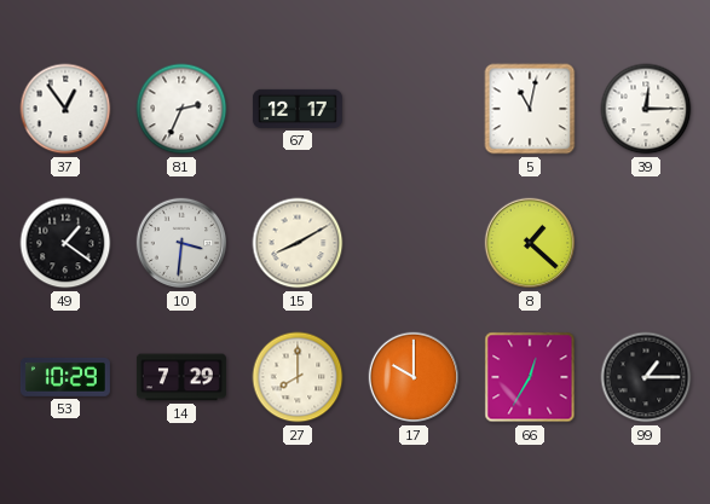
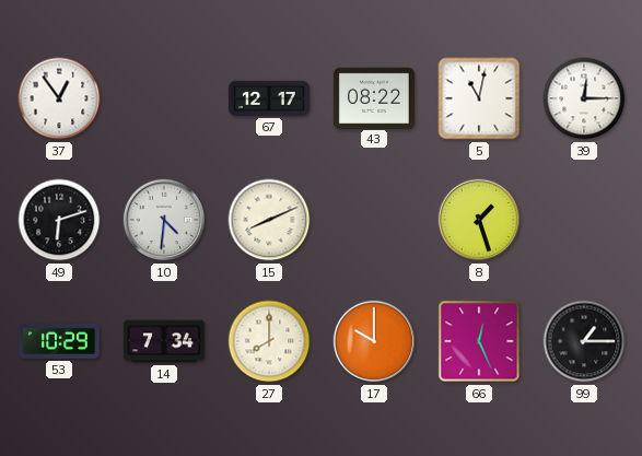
81: 2:34 -> none
43: none -> 08:22
49: 1:21 -> 6:12
10: 3:31 -> 4:31
15: 8:10 -> 8:11
8: 1:22 -> 1:27
14: 7:29 -> 7:34
66: 12:35 -> 12:26
